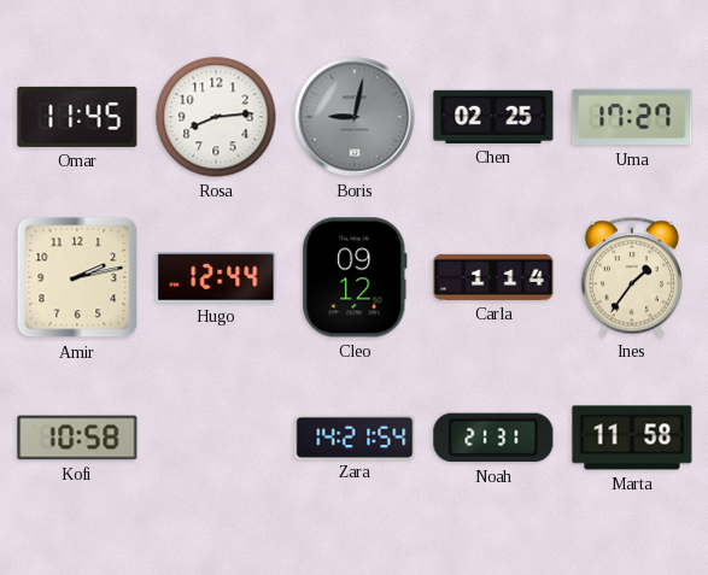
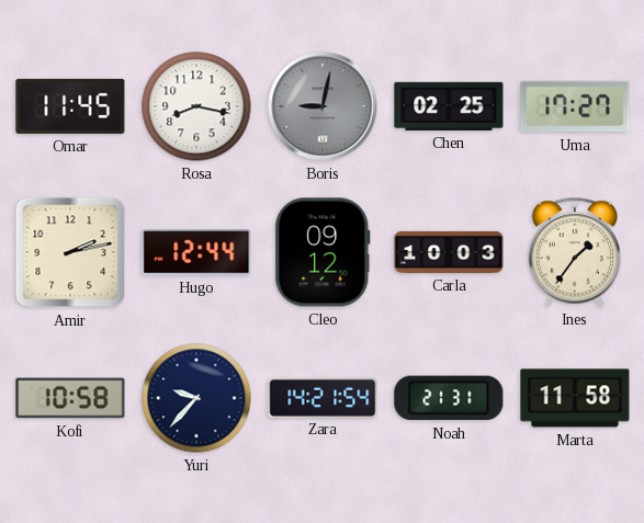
Rosa: 8:14 -> 8:17
Carla: 1:14 -> 10:03
Yuri: none -> 9:37
